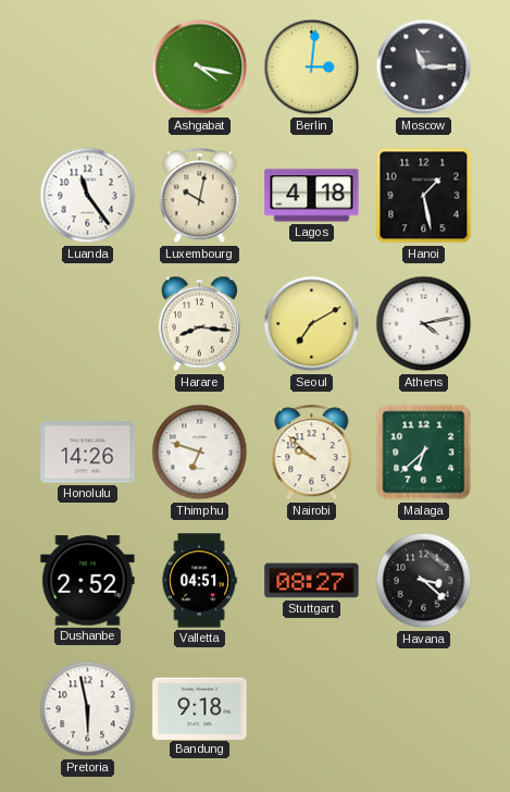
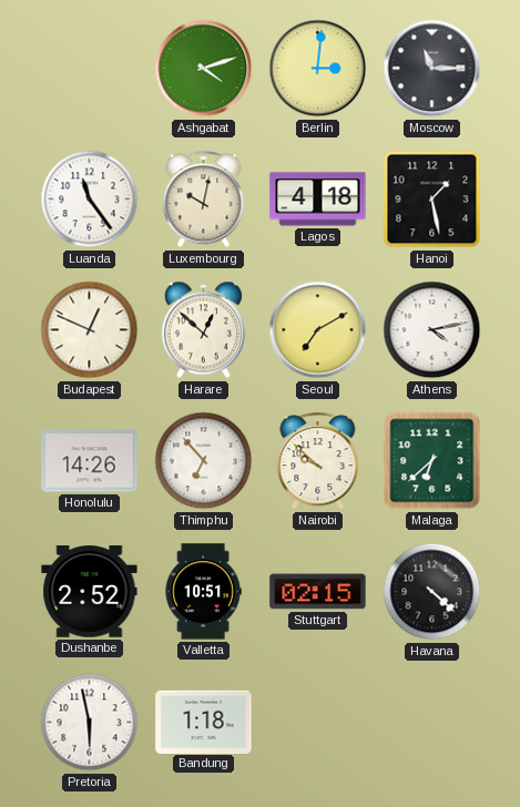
Ashgabat: 4:17 -> 4:12
Budapest: none -> 12:49
Harare: 8:16 -> 12:52
Thimphu: 6:48 -> 6:53
Valletta: 04:51 -> 10:51
Stuttgart: 08:27 -> 02:15
Havana: 3:22 -> 4:22
Bandung: 9:18 -> 1:18
